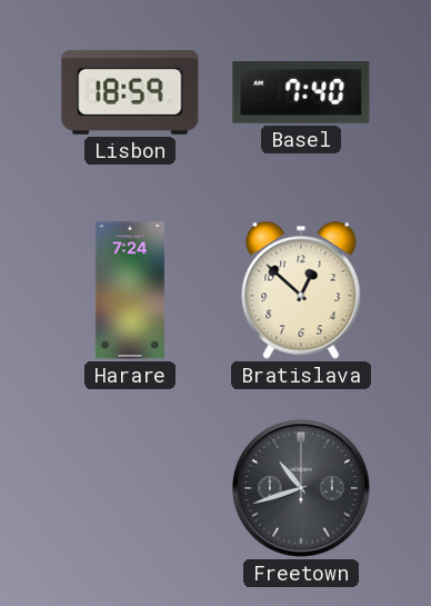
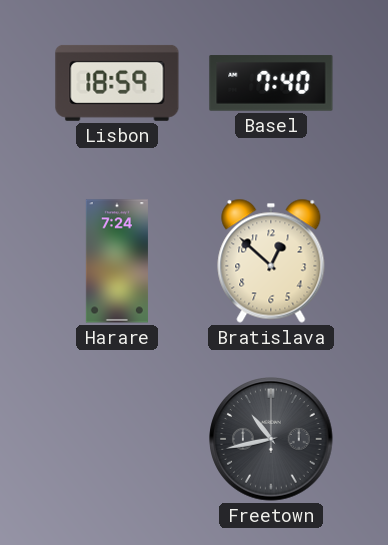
Freetown: 10:42 -> 10:43
